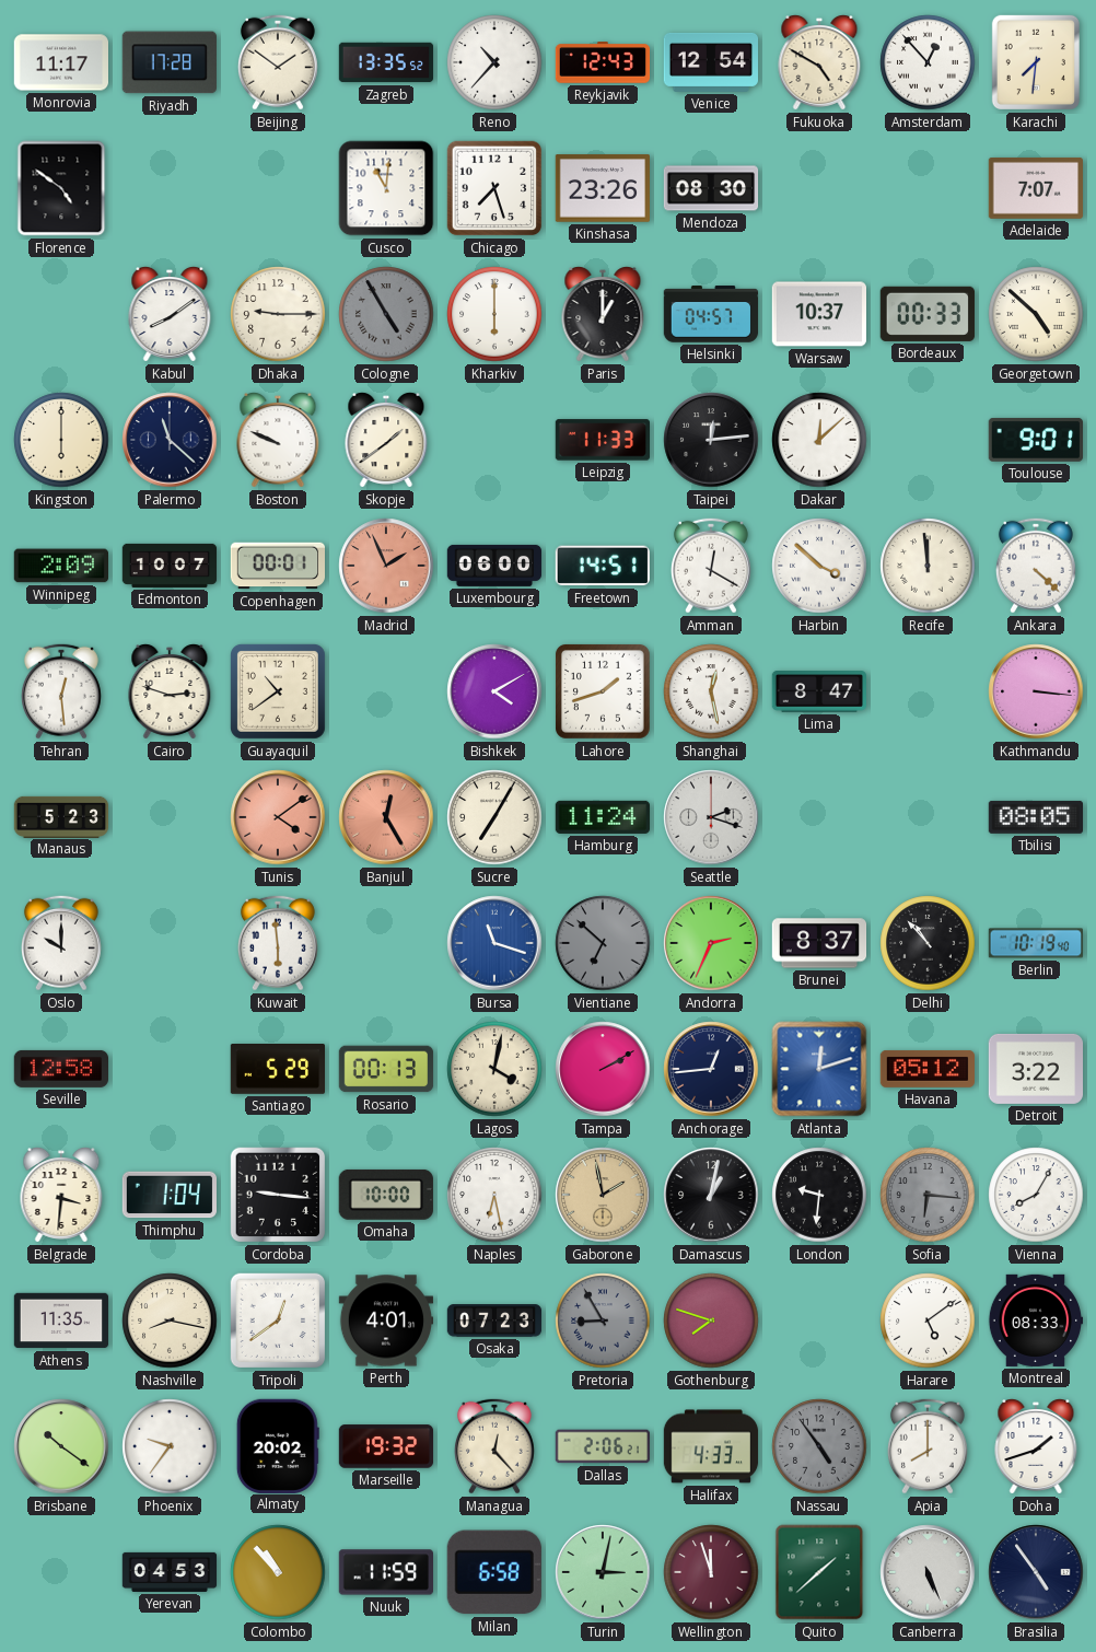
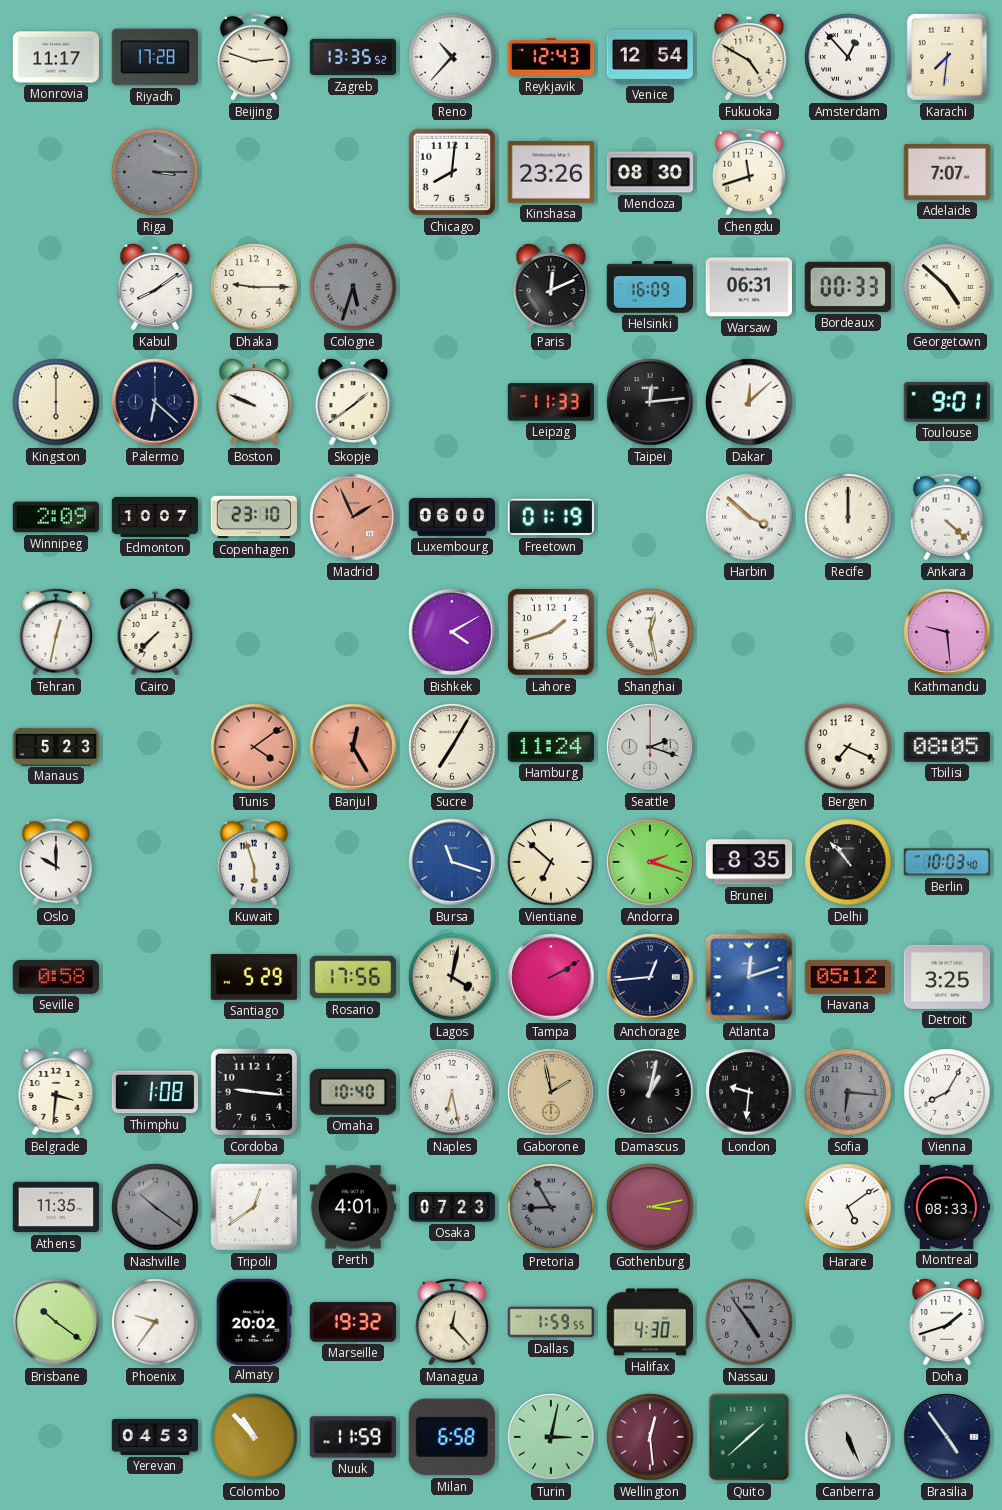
Beijing: 1:51 -> 2:48
Florence: 4:51 -> none
Riga: none -> 3:15
Cusco: 11:01 -> none
Chicago: 7:27 -> 8:01
Chengdu: none -> 11:42
Cologne: 4:55 -> 5:33
Kharkiv: 6:00 -> none
Paris: 1:00 -> 12:11
Helsinki: 04:57 -> 16:09
Warsaw: 10:37 -> 06:31
Palermo: 11:22 -> 6:22
Copenhagen: 00:01 -> 23:10
Freetown: 14:51 -> 01:19
Amman: 12:20 -> none
Recife: 11:59 -> 12:00
Tehran: 12:29 -> 12:32
Cairo: 2:48 -> 7:37
Guayaquil: 10:39 -> none
Lima: 8:47 -> none
Kathmandu: 3:16 -> 9:29
Bergen: none -> 7:19
Kuwait: 5:59 -> 5:57
Vientiane dial: grey -> cream
Andorra: 2:34 -> 2:18
Brunei: 8:37 -> 8:35
Berlin: 10:19 -> 10:03
Seville: 12:58 -> 0:58
Rosario: 00:13 -> 17:56
Detroit: 3:22 -> 3:25
Thimphu: 1:04 -> 1:08
Omaha: 10:00 -> 10:40
Nashville: 8:17 -> 10:21
Nashville dial: cream -> grey
Gothenburg: 7:48 -> 3:13
Dallas: 2:06 -> 1:59
Halifax: 4:33 -> 4:30
Apia: 8:00 -> none
Wellington: 11:57 -> 12:29
